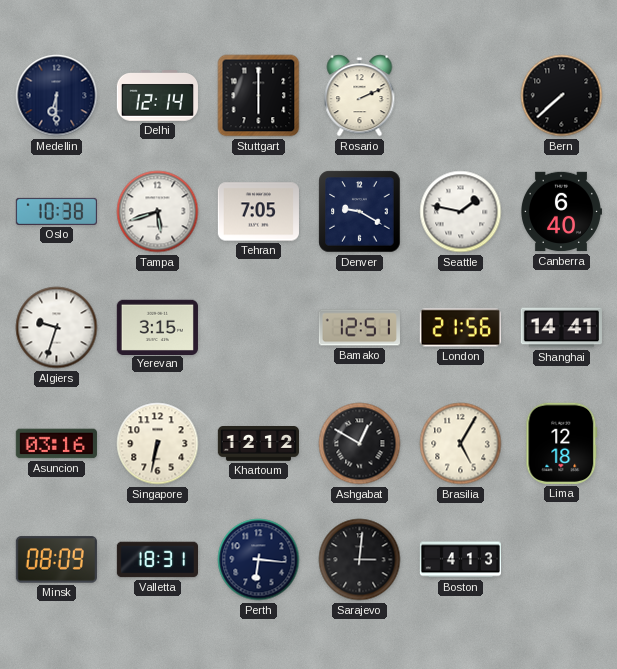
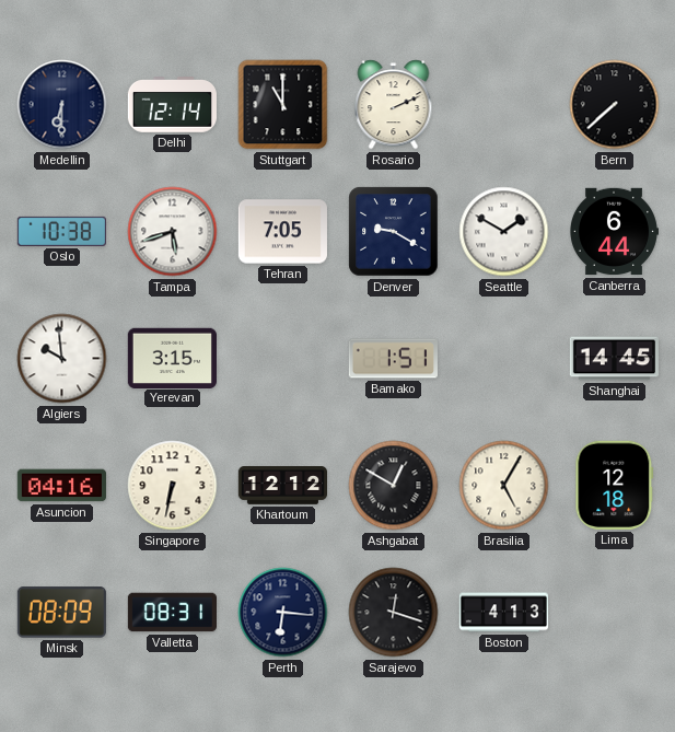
Stuttgart: 6:00 -> 11:00
Seattle: 1:47 -> 1:50
Canberra: 6:40 -> 6:44
Algiers: 9:33 -> 9:59
Bamako: 12:51 -> 1:51
London: 21:56 -> none
Shanghai: 14:41 -> 14:45
Asuncion: 03:16 -> 04:16
Valletta: 18:31 -> 08:31
Sarajevo: 3:01 -> 12:18
